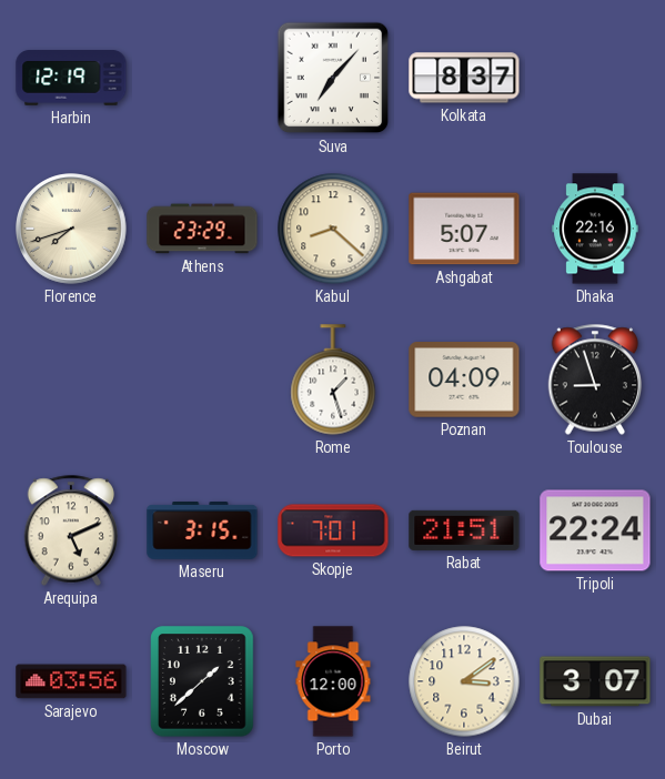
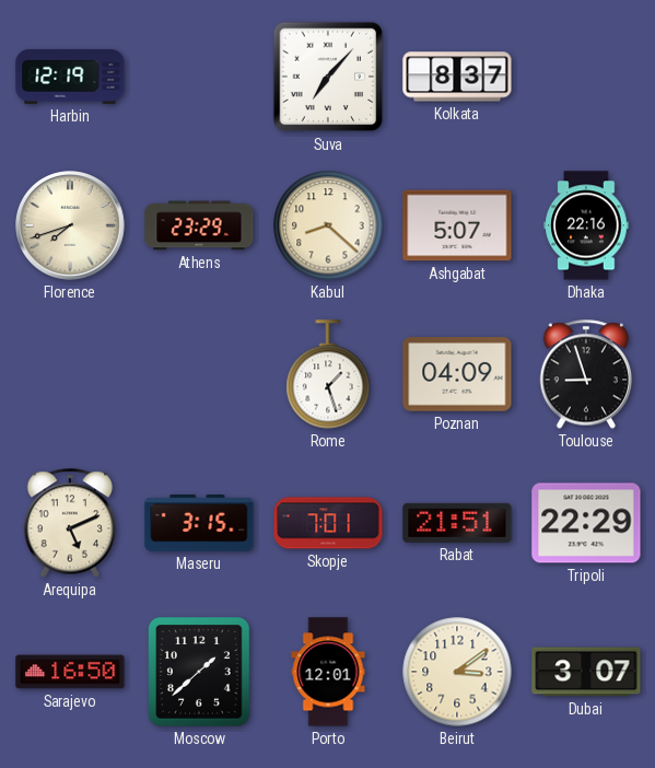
Tripoli: 22:24 -> 22:29
Sarajevo: 03:56 -> 16:50
Porto: 12:00 -> 12:01
